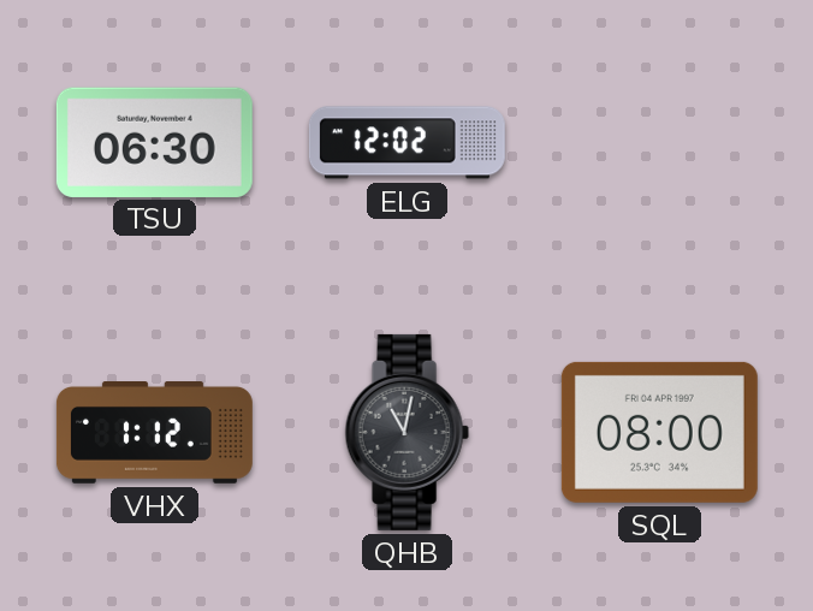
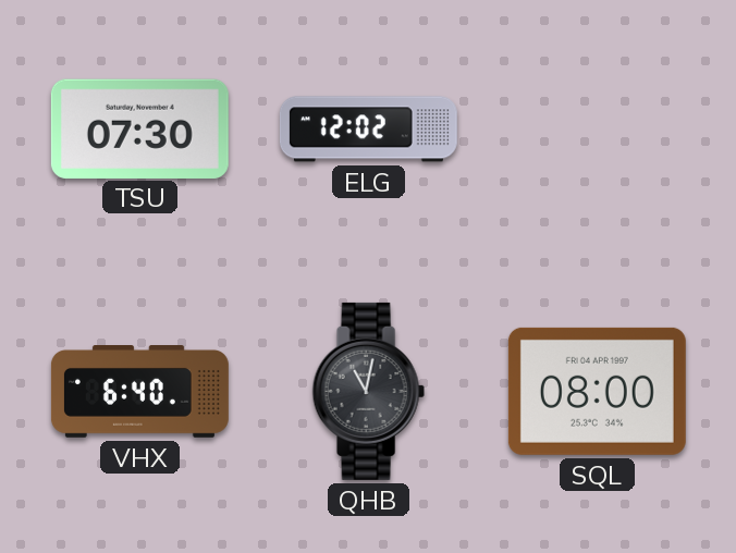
TSU: 06:30 -> 07:30
VHX: 1:12 -> 6:40
